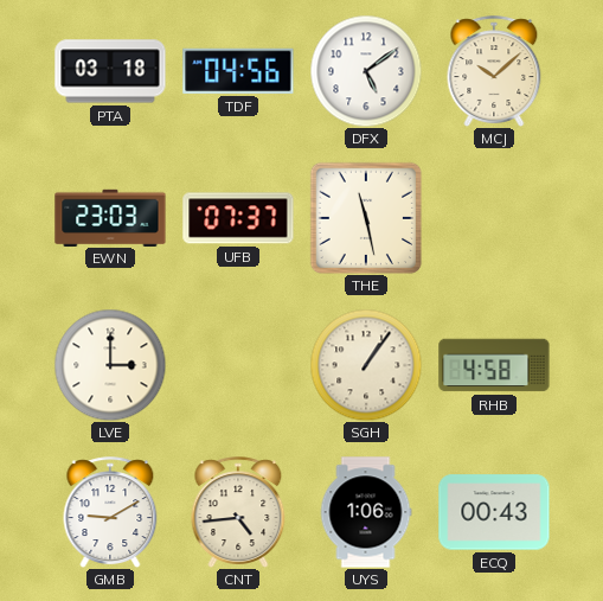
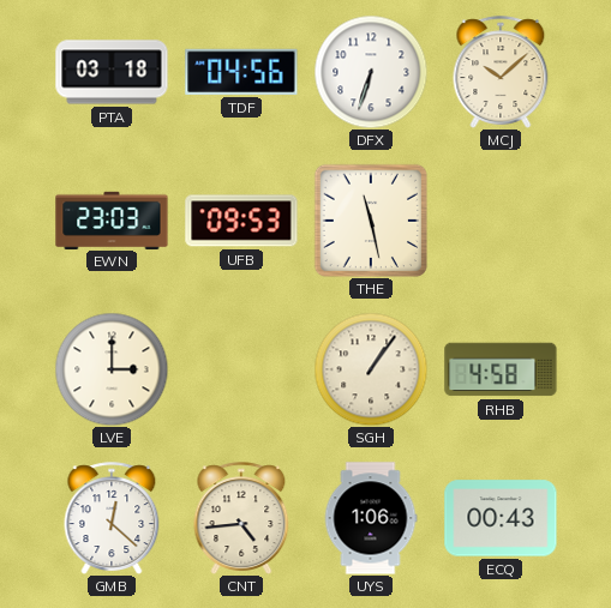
DFX: 5:09 -> 6:33
UFB: 07:37 -> 09:53
GMB: 9:10 -> 12:22
